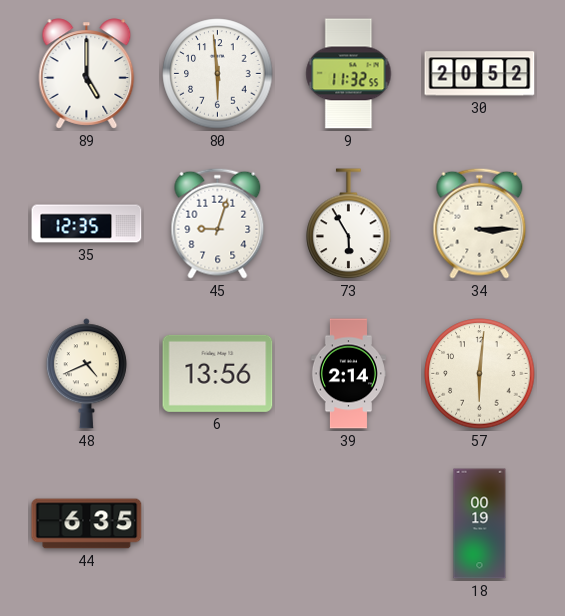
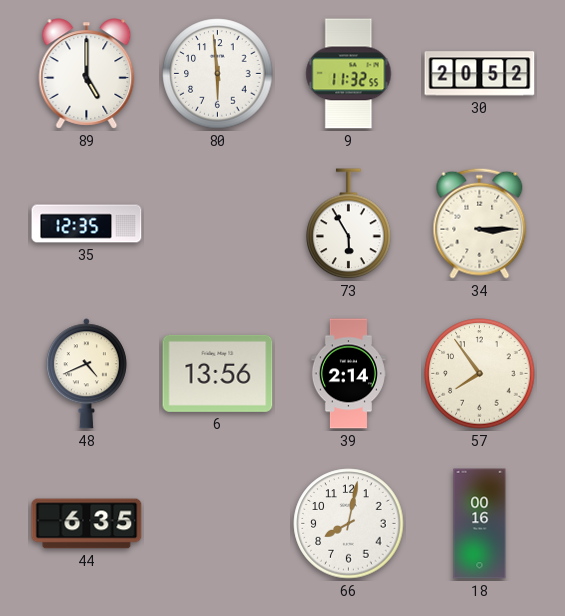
45: 9:03 -> none
57: 6:01 -> 7:54
66: none -> 8:02
18: 00:19 -> 00:16
